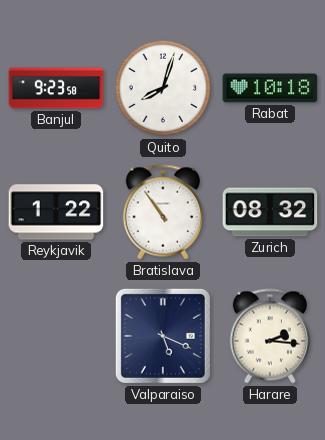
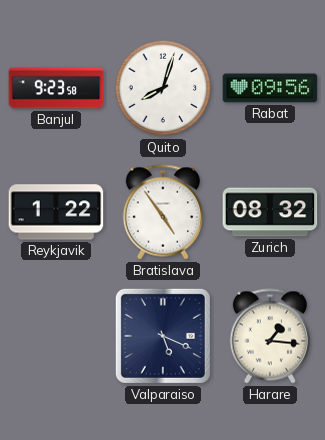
Rabat: 10:18 -> 09:56
Bratislava: 10:54 -> 4:54
Harare: 2:16 -> 1:16
